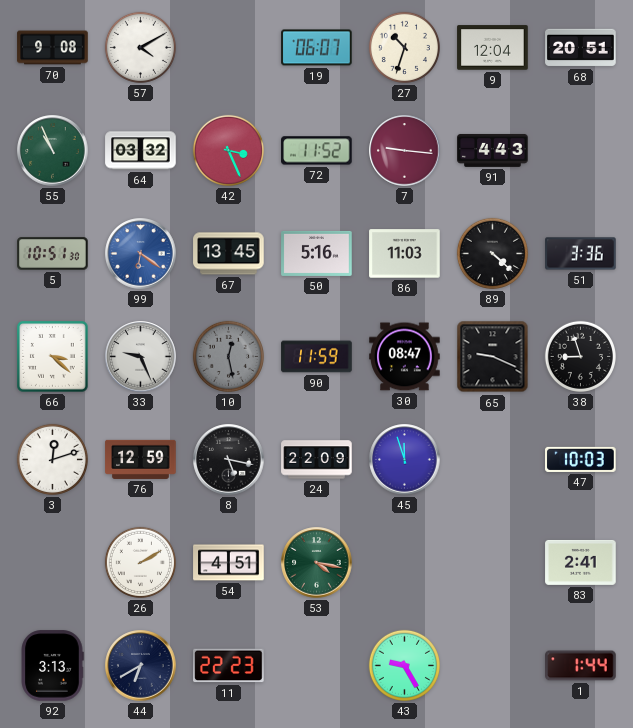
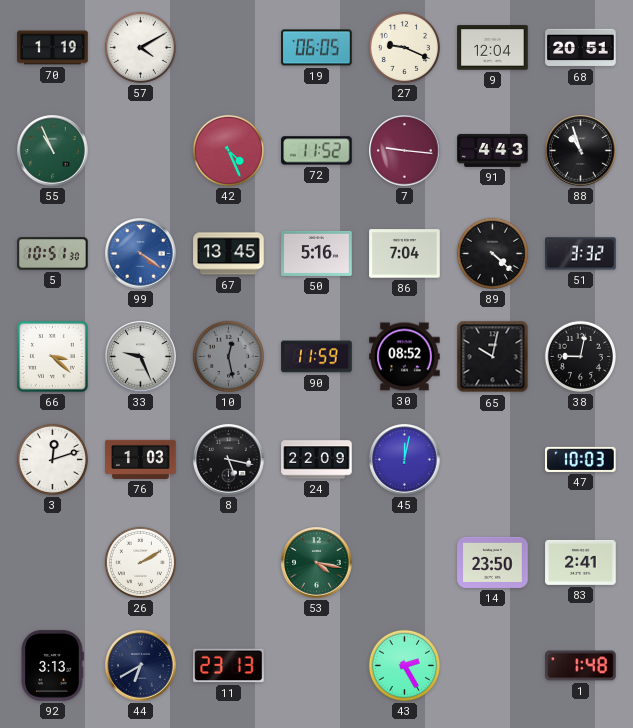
70: 9:08 -> 1:19
19: 06:07 -> 06:05
27: 10:33 -> 9:19
64: 03:32 -> none
42: 3:26 -> 4:26
88: none -> 10:57
99: 6:21 -> 4:21
86: 11:03 -> 7:04
51: 3:36 -> 3:32
30: 08:47 -> 08:52
65: 9:19 -> 10:02
38: 8:57 -> 9:02
76: 12:59 -> 1:03
45: 11:57 -> 12:02
54: 4:51 -> none
14: none -> 23:50
11: 22:23 -> 23:13
43: 9:25 -> 2:25
1: 1:44 -> 1:48
